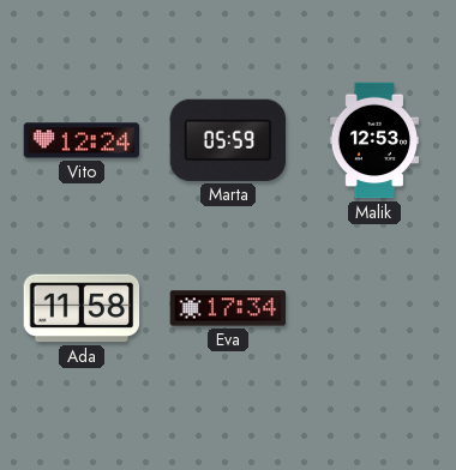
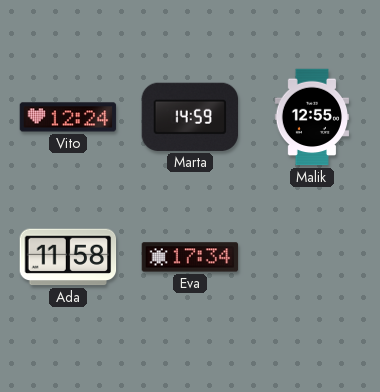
Marta: 05:59 -> 14:59
Malik: 12:53 -> 12:55
